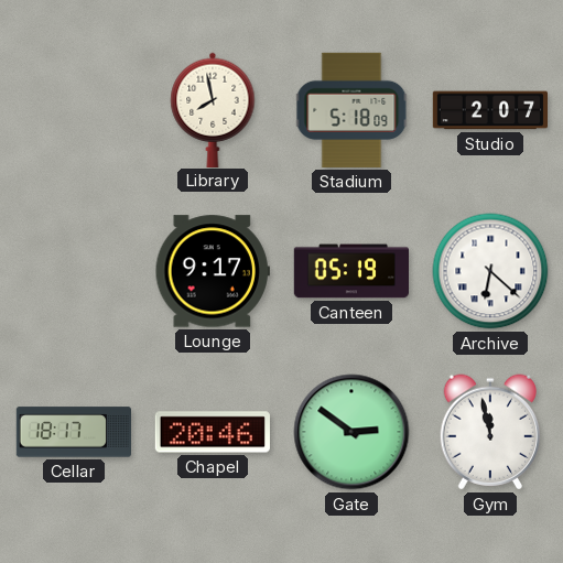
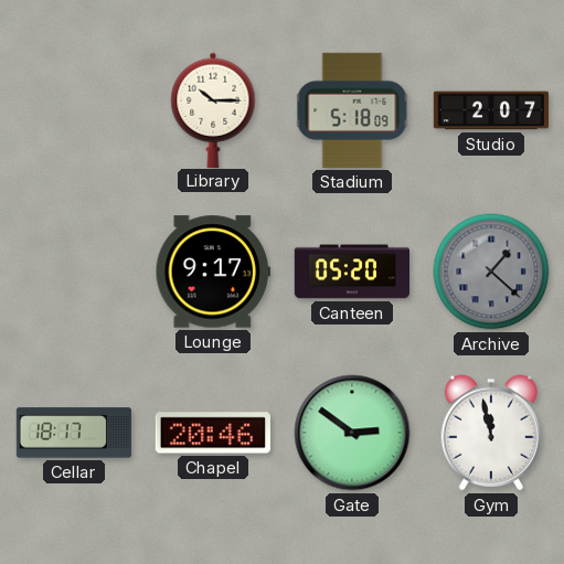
Library: 7:58 -> 10:15
Canteen: 05:19 -> 05:20
Archive: 6:22 -> 1:22
Archive dial: white -> grey
